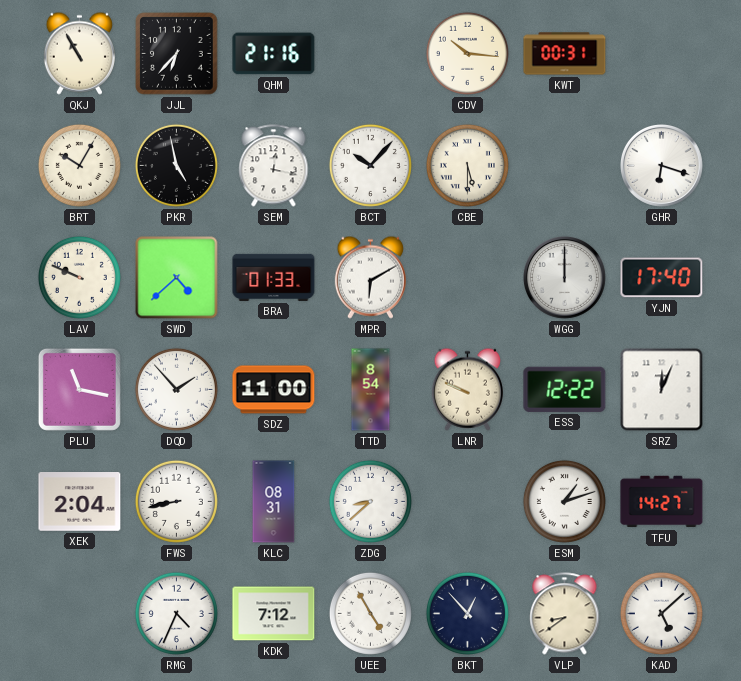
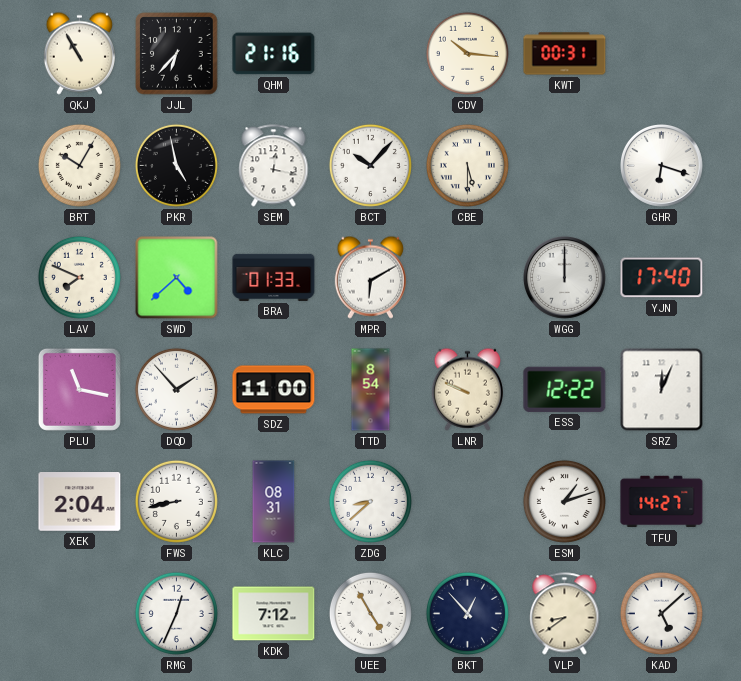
LAV: 9:49 -> 7:49
RMG: 4:34 -> 12:34
